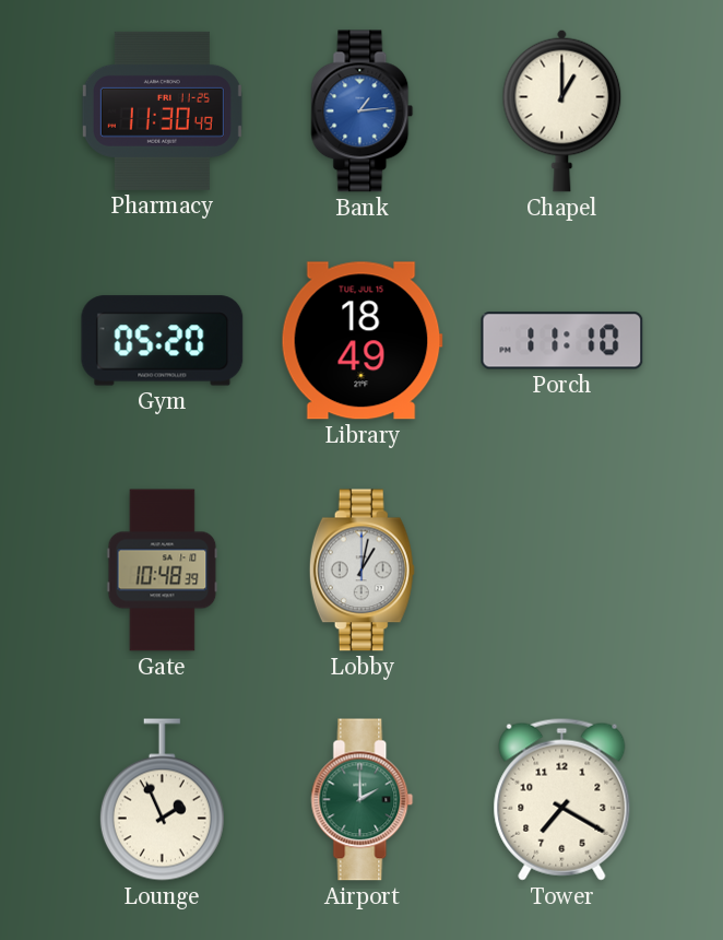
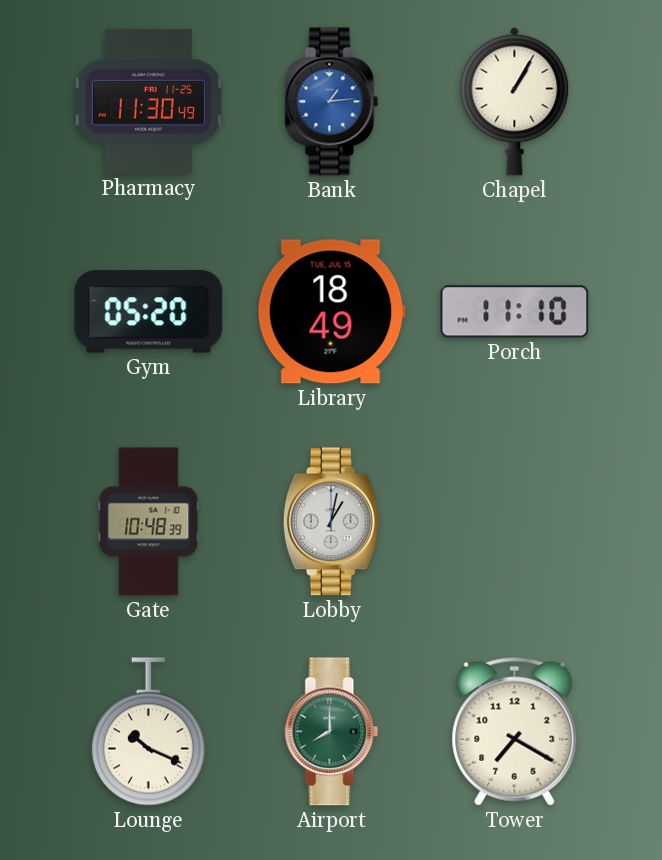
Chapel: 1:00 -> 1:05
Lounge: 1:56 -> 10:19
Airport: 2:00 -> 8:00
